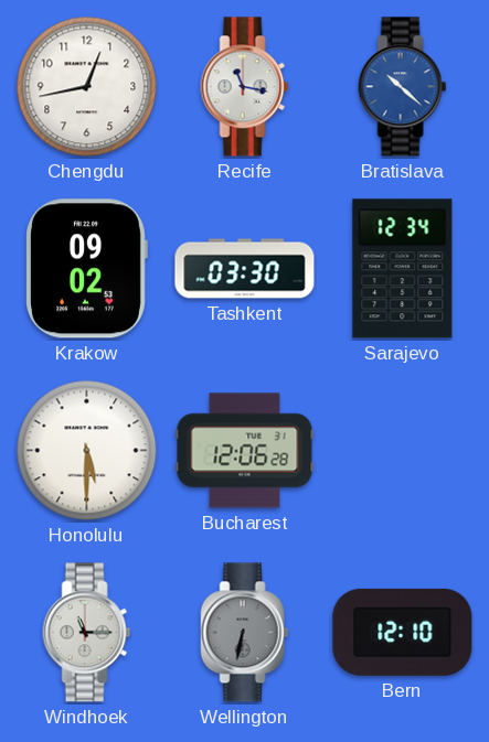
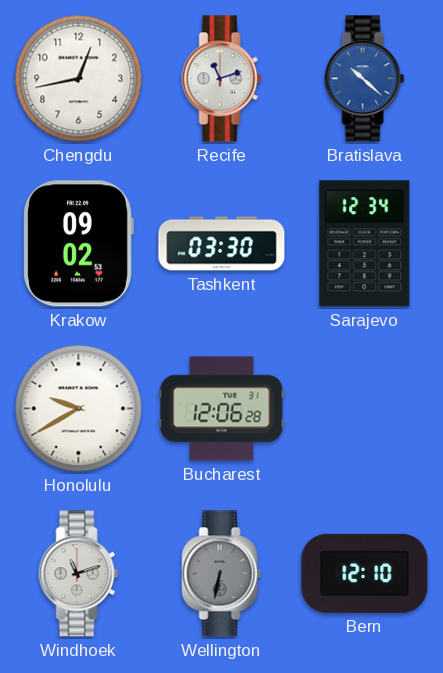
Recife: 11:17 -> 11:12
Honolulu: 5:30 -> 9:40
Windhoek: 11:15 -> 11:12
